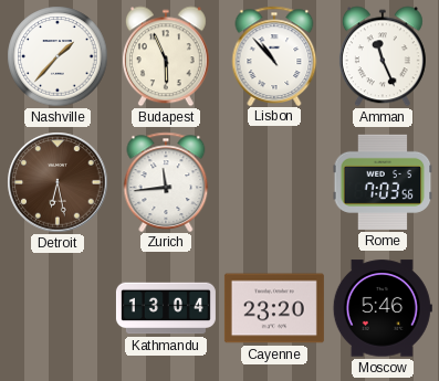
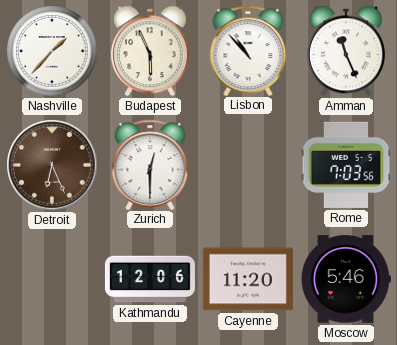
Detroit: 6:28 -> 6:26
Zurich: 11:44 -> 12:30
Kathmandu: 13:04 -> 12:06
Cayenne: 23:20 -> 11:20
